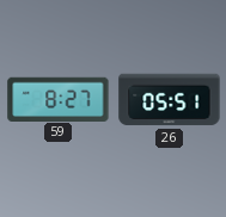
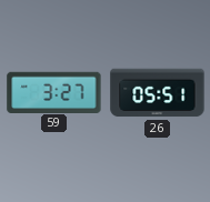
59: 8:27 -> 3:27
